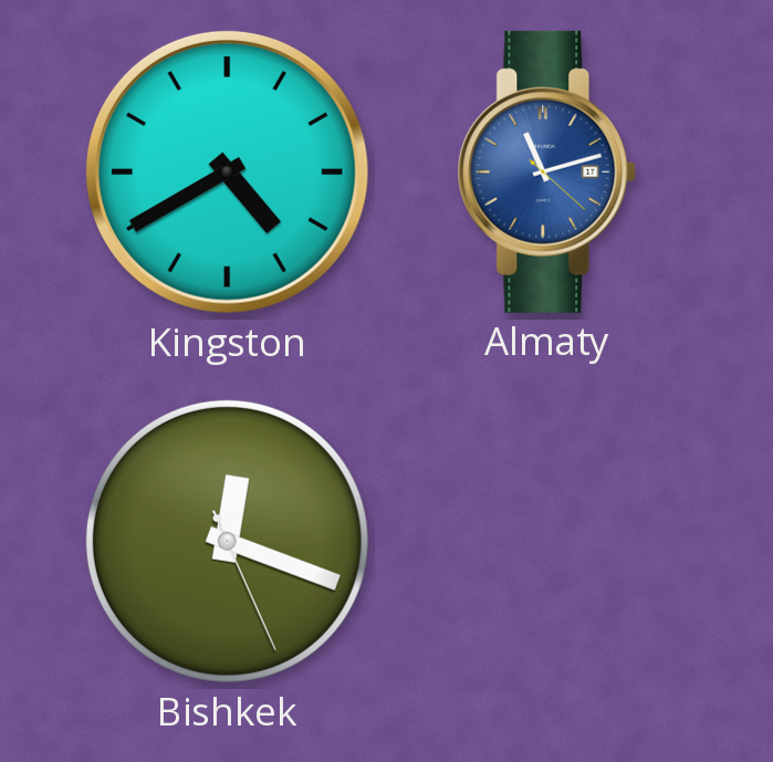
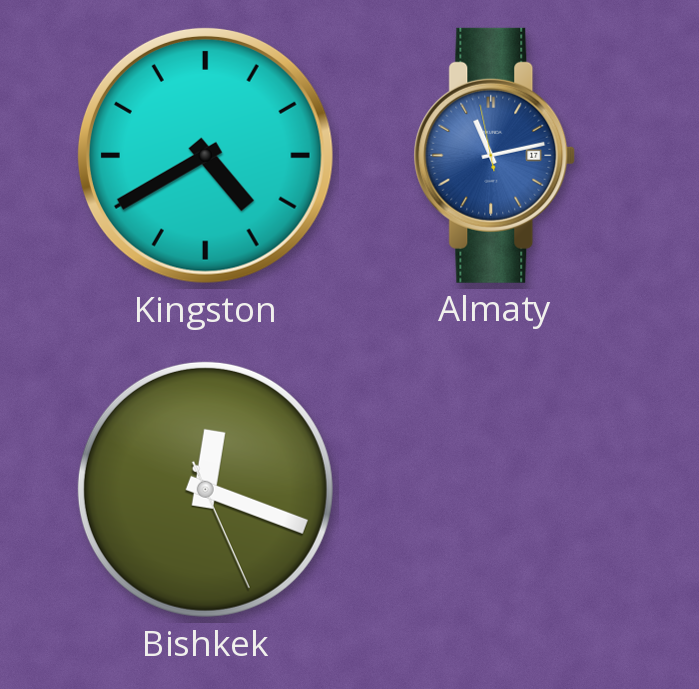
Almaty: 11:12:22 -> 11:12:58
